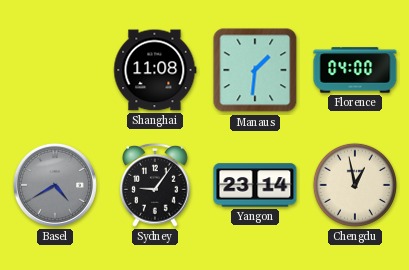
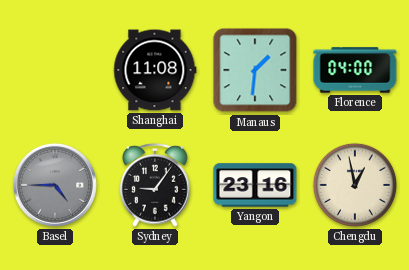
Basel: 4:40 -> 4:45
Yangon: 23:14 -> 23:16
